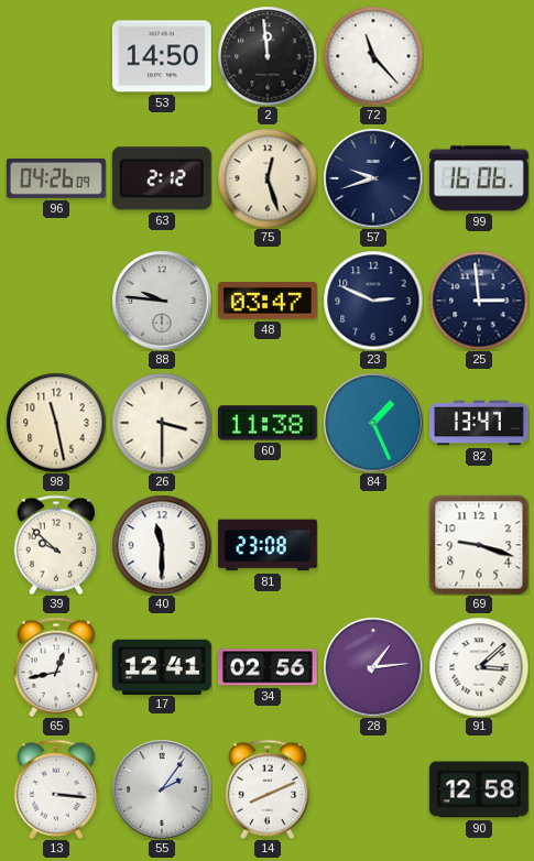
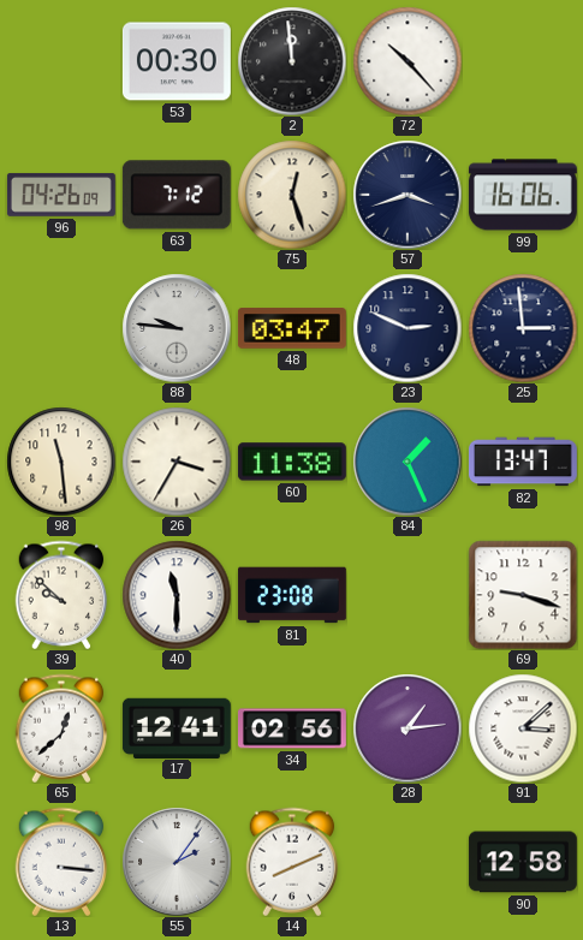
53: 14:50 -> 00:30
72: 11:23 -> 10:23
63: 2:12 -> 7:12
57: 9:42 -> 3:42
98: 11:28 -> 11:29
26: 3:30 -> 3:35
65: 12:43 -> 12:38
